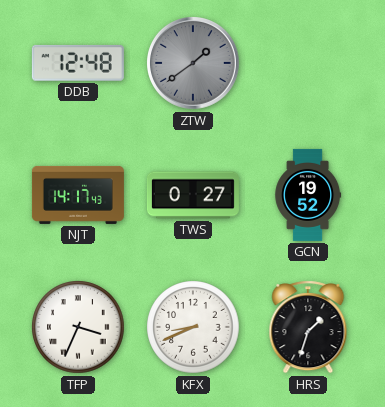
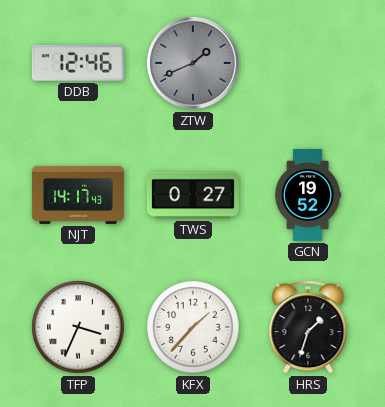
DDB: 12:48 -> 12:46
ZTW: 1:39 -> 1:41
KFX: 8:41 -> 1:37
